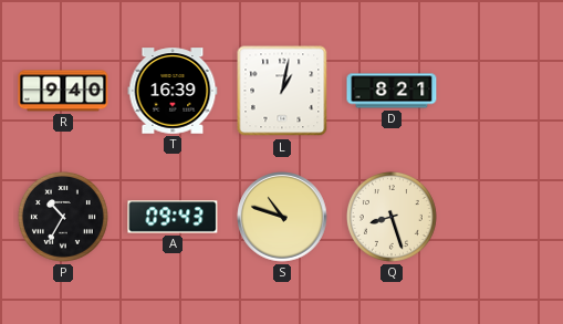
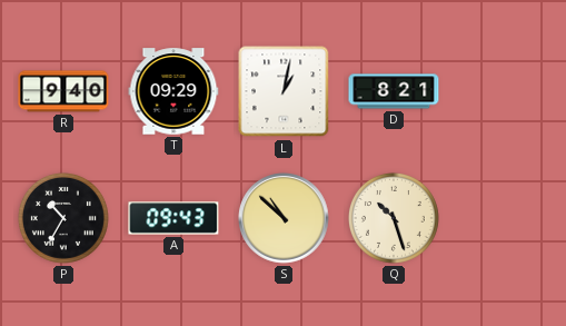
T: 16:39 -> 09:29
S: 10:48 -> 10:52
Q: 8:27 -> 10:27
